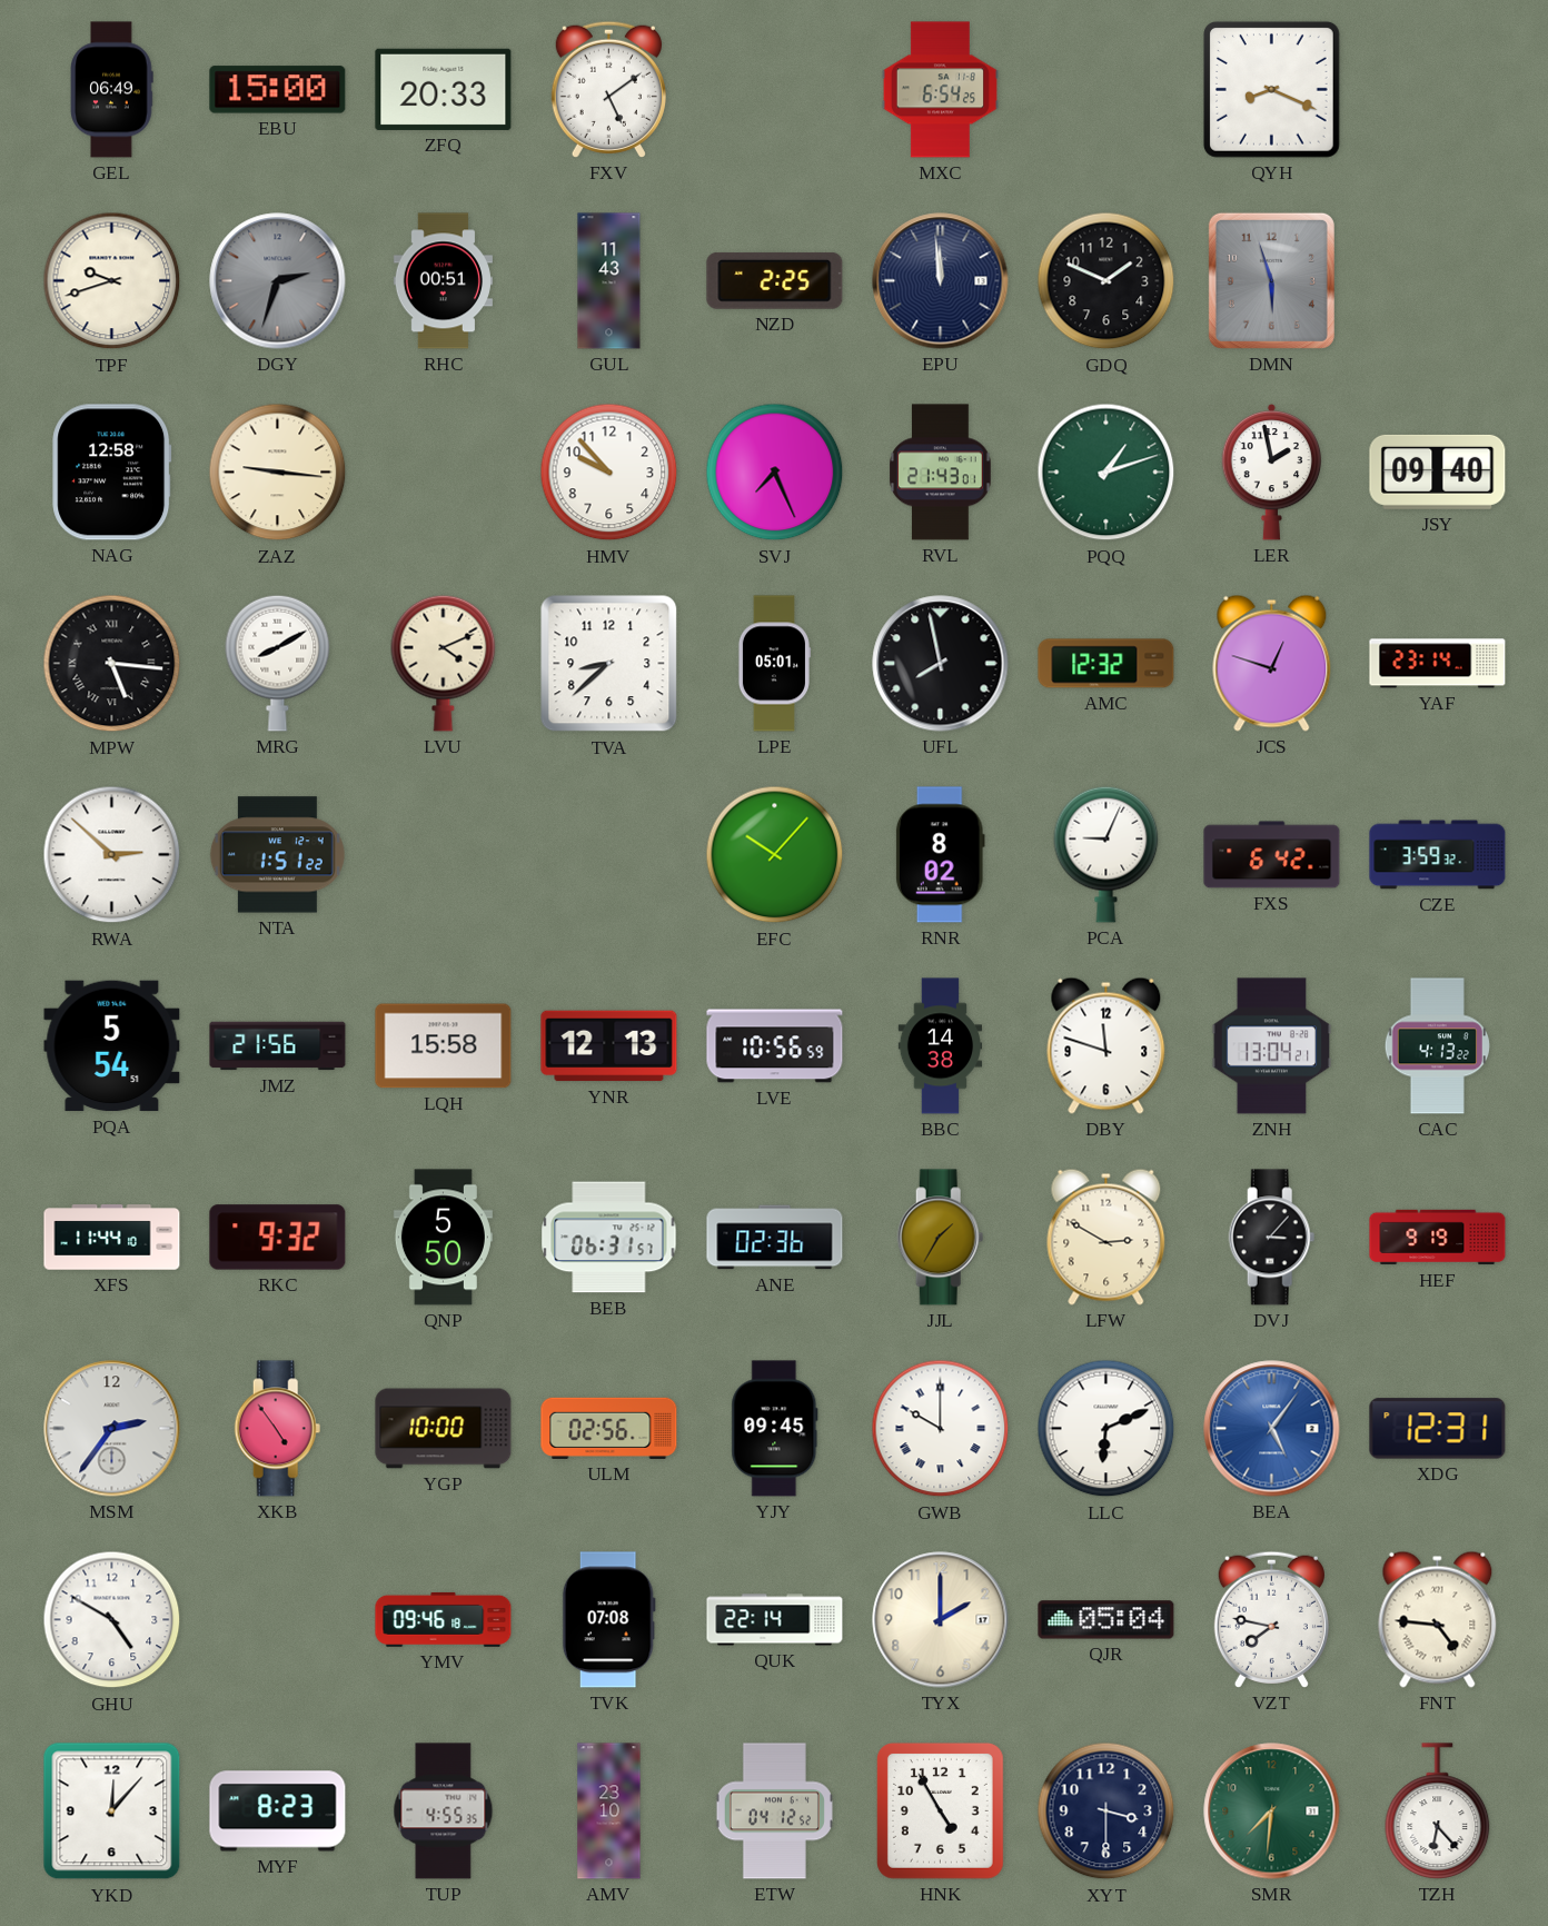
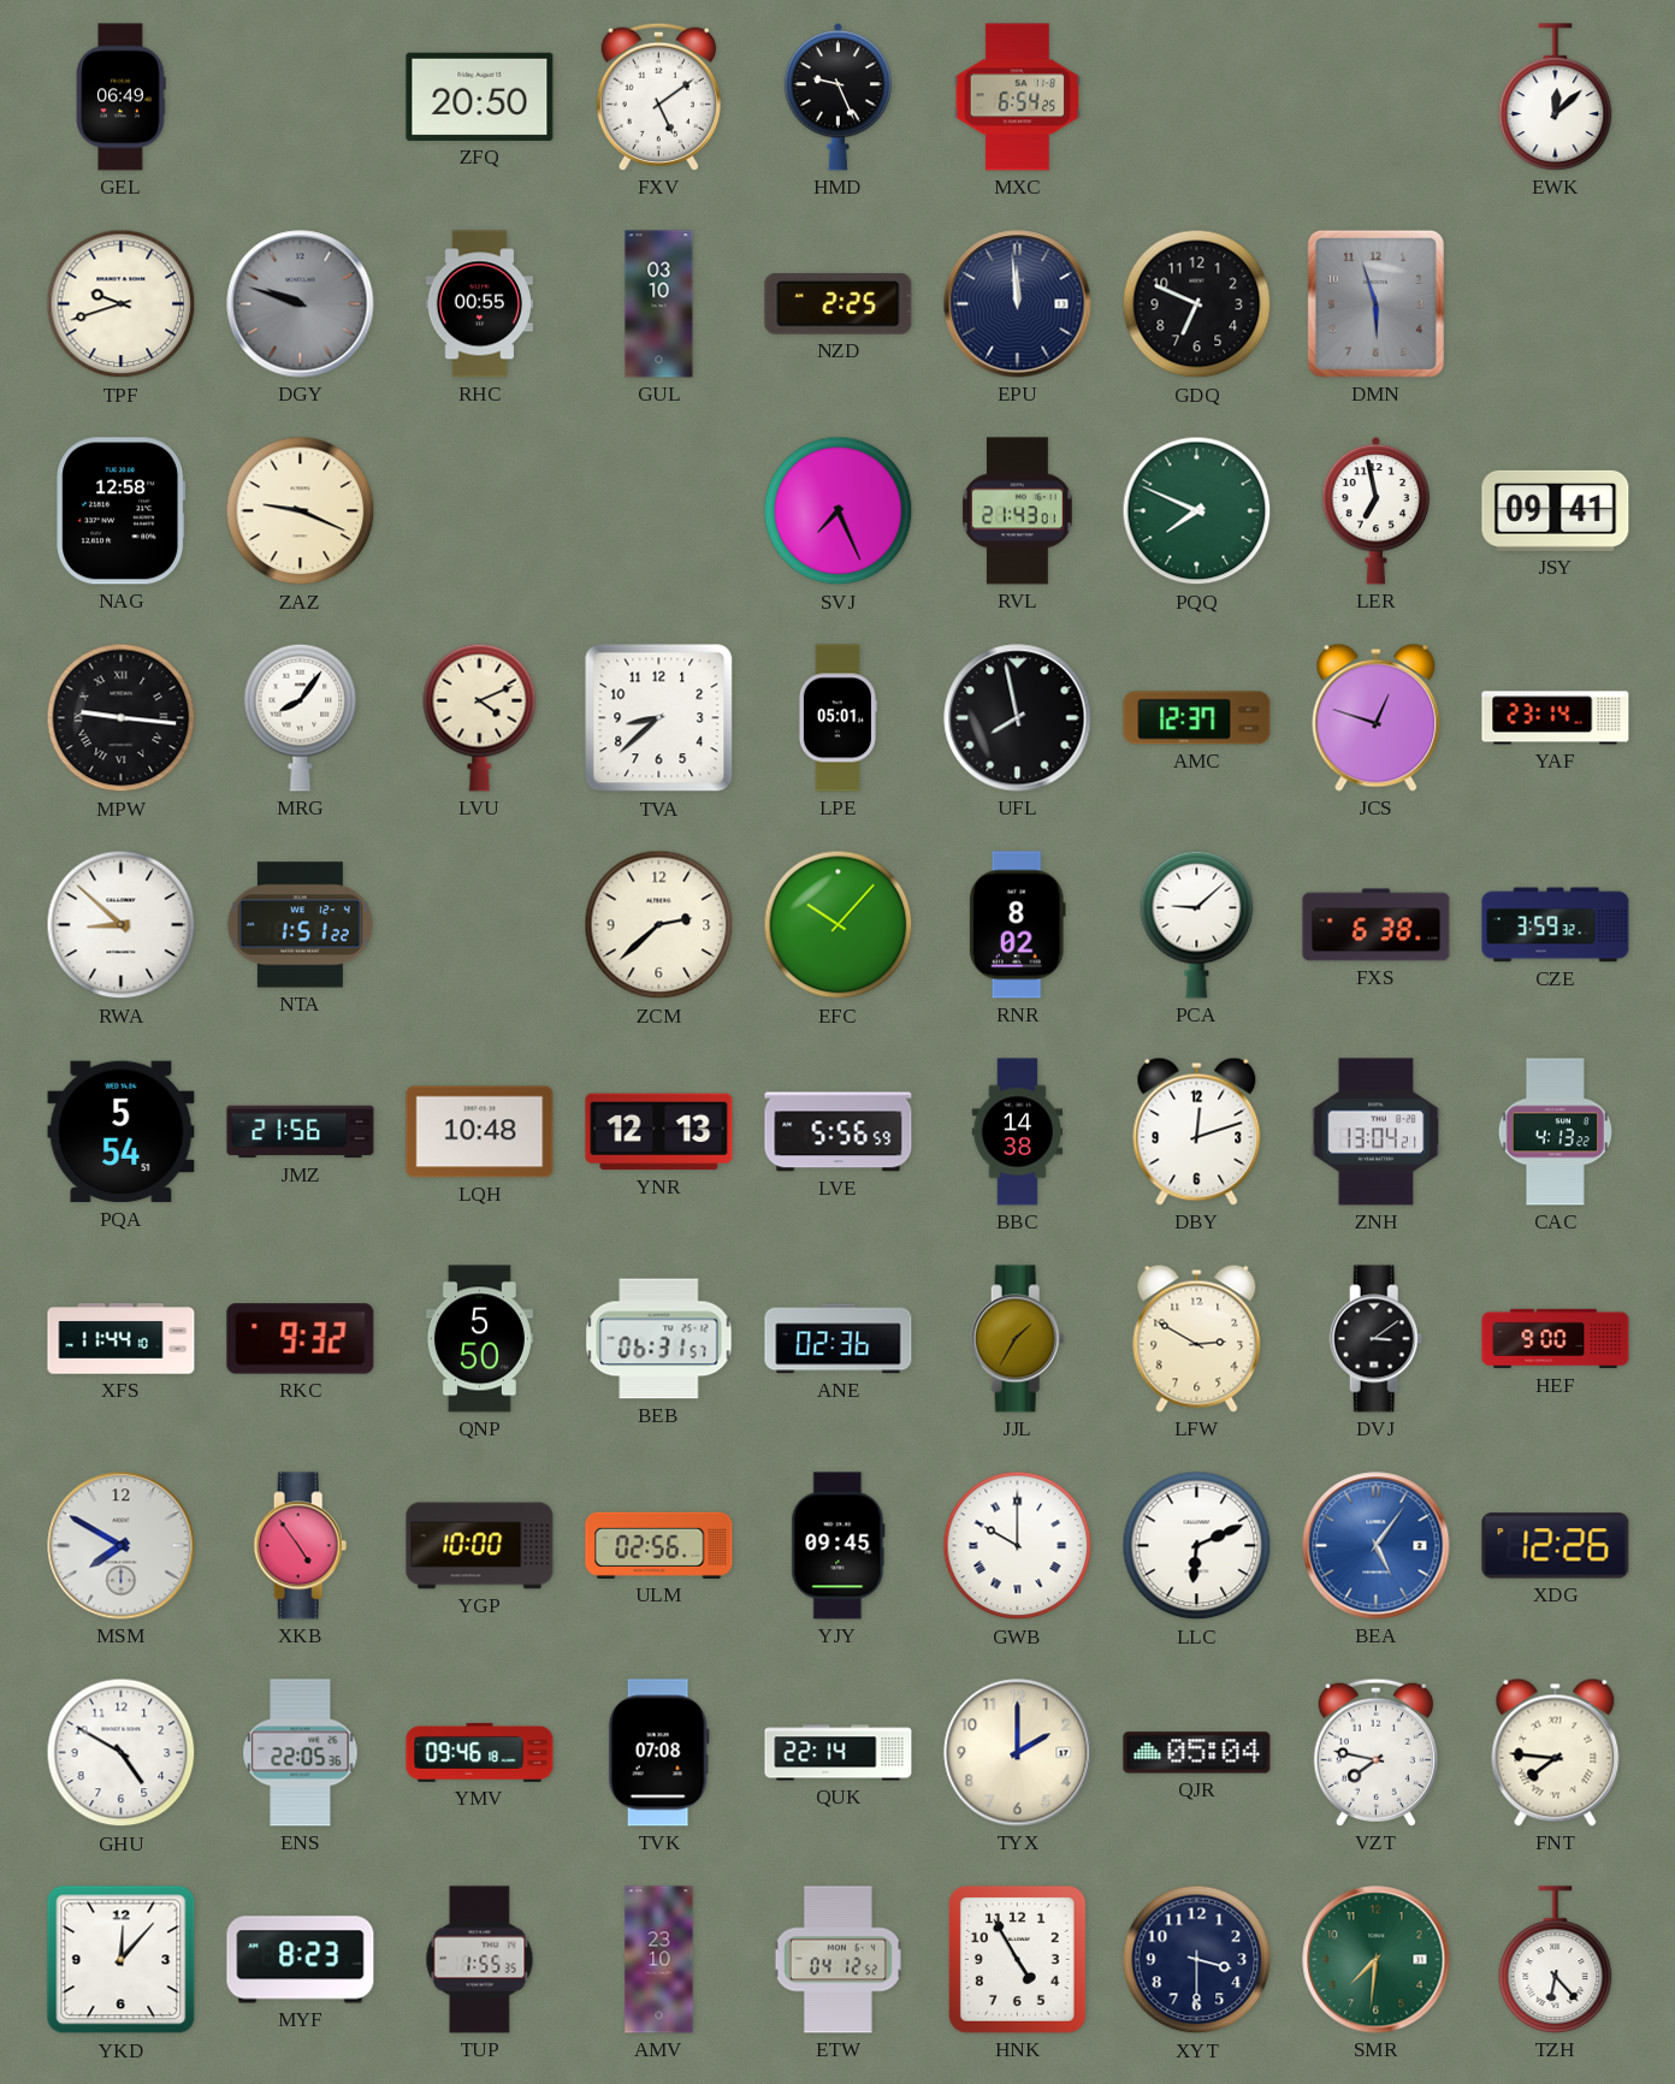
EBU: 15:00 -> none
ZFQ: 20:33 -> 20:50
HMD: none -> 9:26
QYH: 8:19 -> none
EWK: none -> 12:08
DGY: 2:33 -> 9:48
RHC: 00:51 -> 00:55
GUL: 11:43 -> 03:10
GDQ: 1:49 -> 6:49
ZAZ: 9:16 -> 9:19
HMV: 9:53 -> none
PQQ: 1:12 -> 7:49
LER: 1:58 -> 6:58
JSY: 09:40 -> 09:41
MPW: 5:16 -> 9:16
MRG: 8:10 -> 8:06
AMC: 12:32 -> 12:37
RWA: 2:52 -> 8:52
ZCM: none -> 2:38
PCA: 9:04 -> 9:08
FXS: 6:42 -> 6:38
LQH: 15:58 -> 10:48
LVE: 10:56 -> 5:56
DBY: 11:48 -> 12:12
DVJ: 3:07 -> 3:09
HEF: 9:19 -> 9:00
MSM: 2:36 -> 7:50
XDG: 12:31 -> 12:26
ENS: none -> 22:05
FNT: 4:46 -> 7:46
TUP: 4:55 -> 1:55
